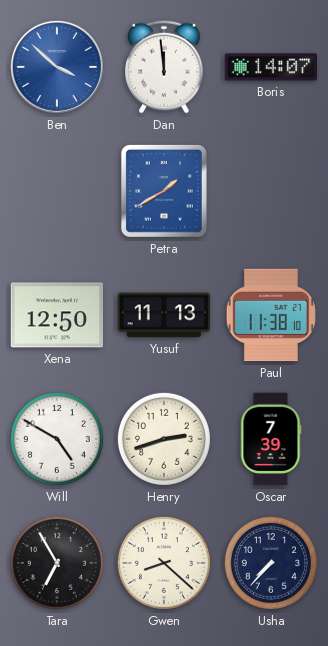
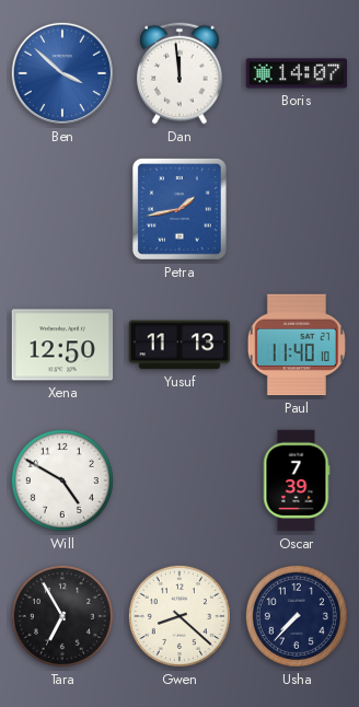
Petra: 1:40 -> 1:43
Paul: 11:38 -> 11:40
Henry: 2:42 -> none
